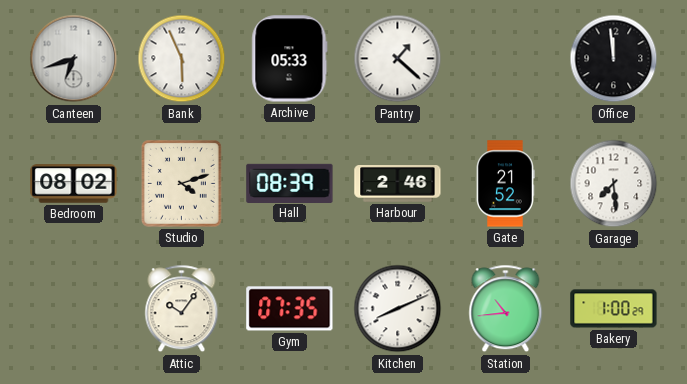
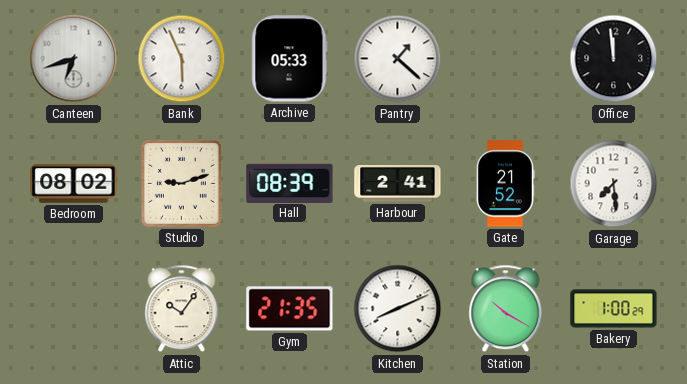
Studio: 4:12 -> 9:12
Harbour: 2:46 -> 2:41
Gym: 07:35 -> 21:35
Station: 10:44 -> 10:20
